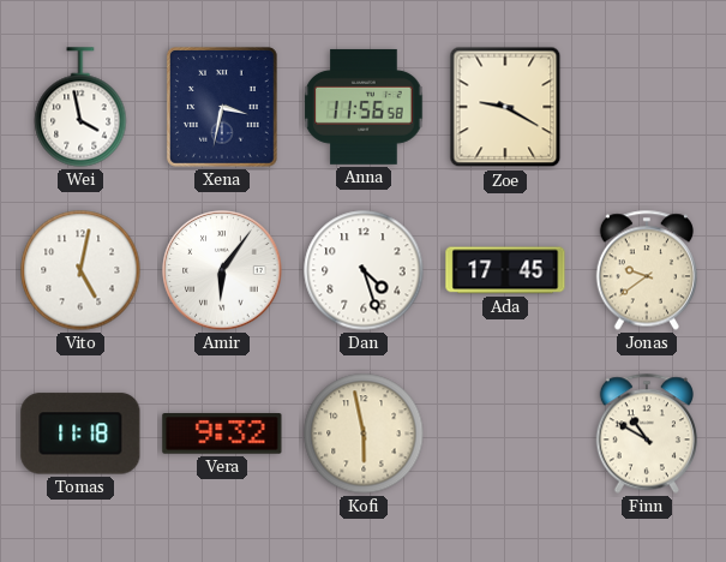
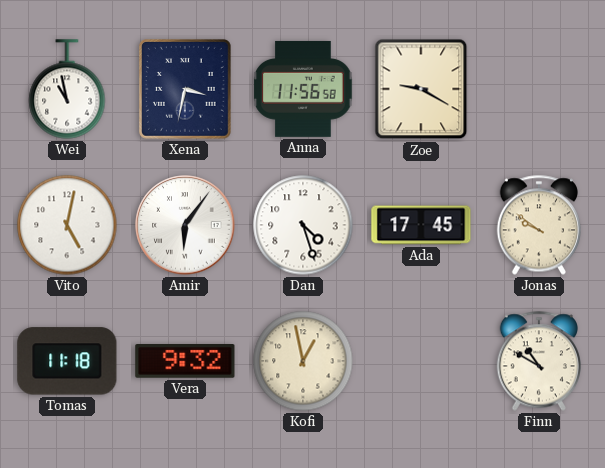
Wei: 3:58 -> 10:58
Jonas: 9:39 -> 9:51
Kofi: 5:58 -> 12:58
